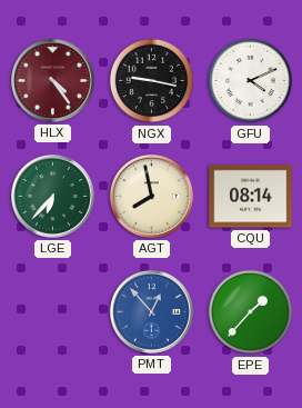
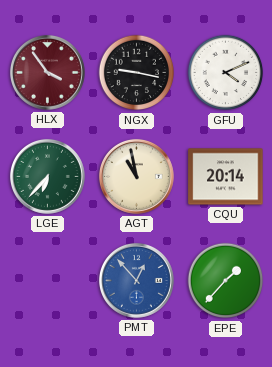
HLX: 4:24 -> 3:54
AGT: 7:58 -> 10:58
CQU: 08:14 -> 20:14
